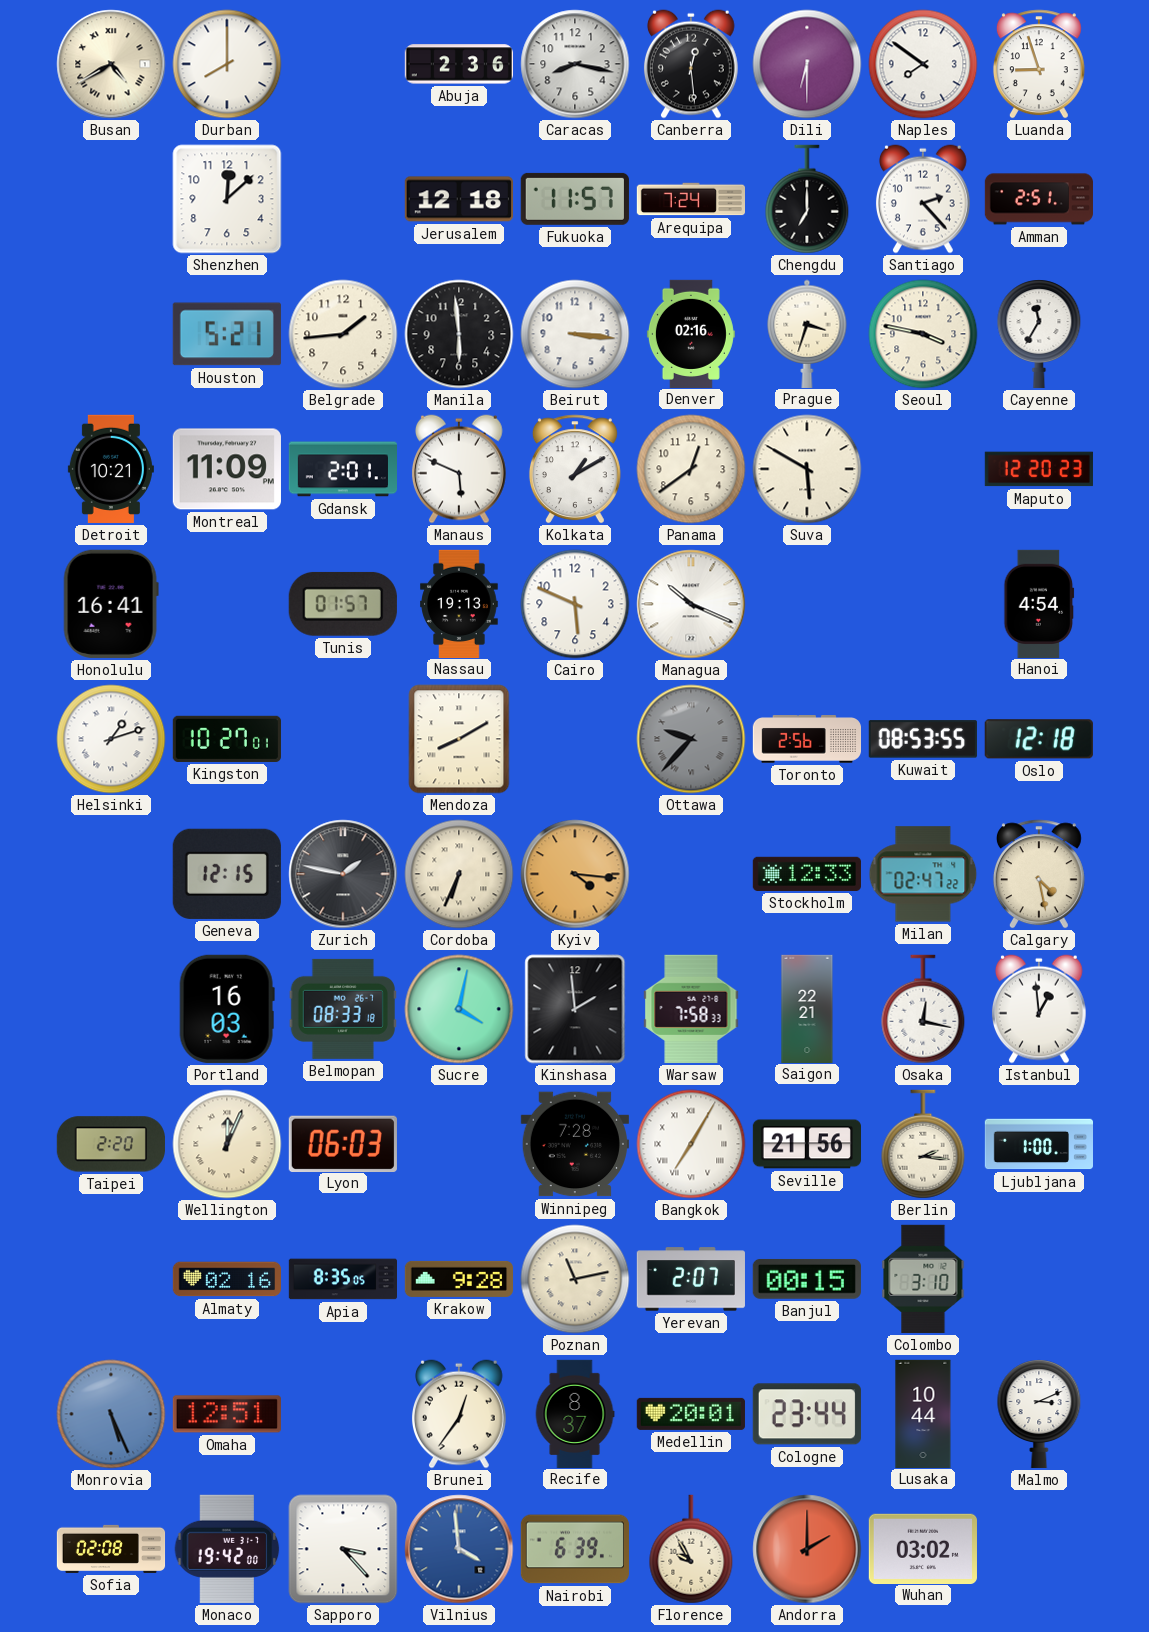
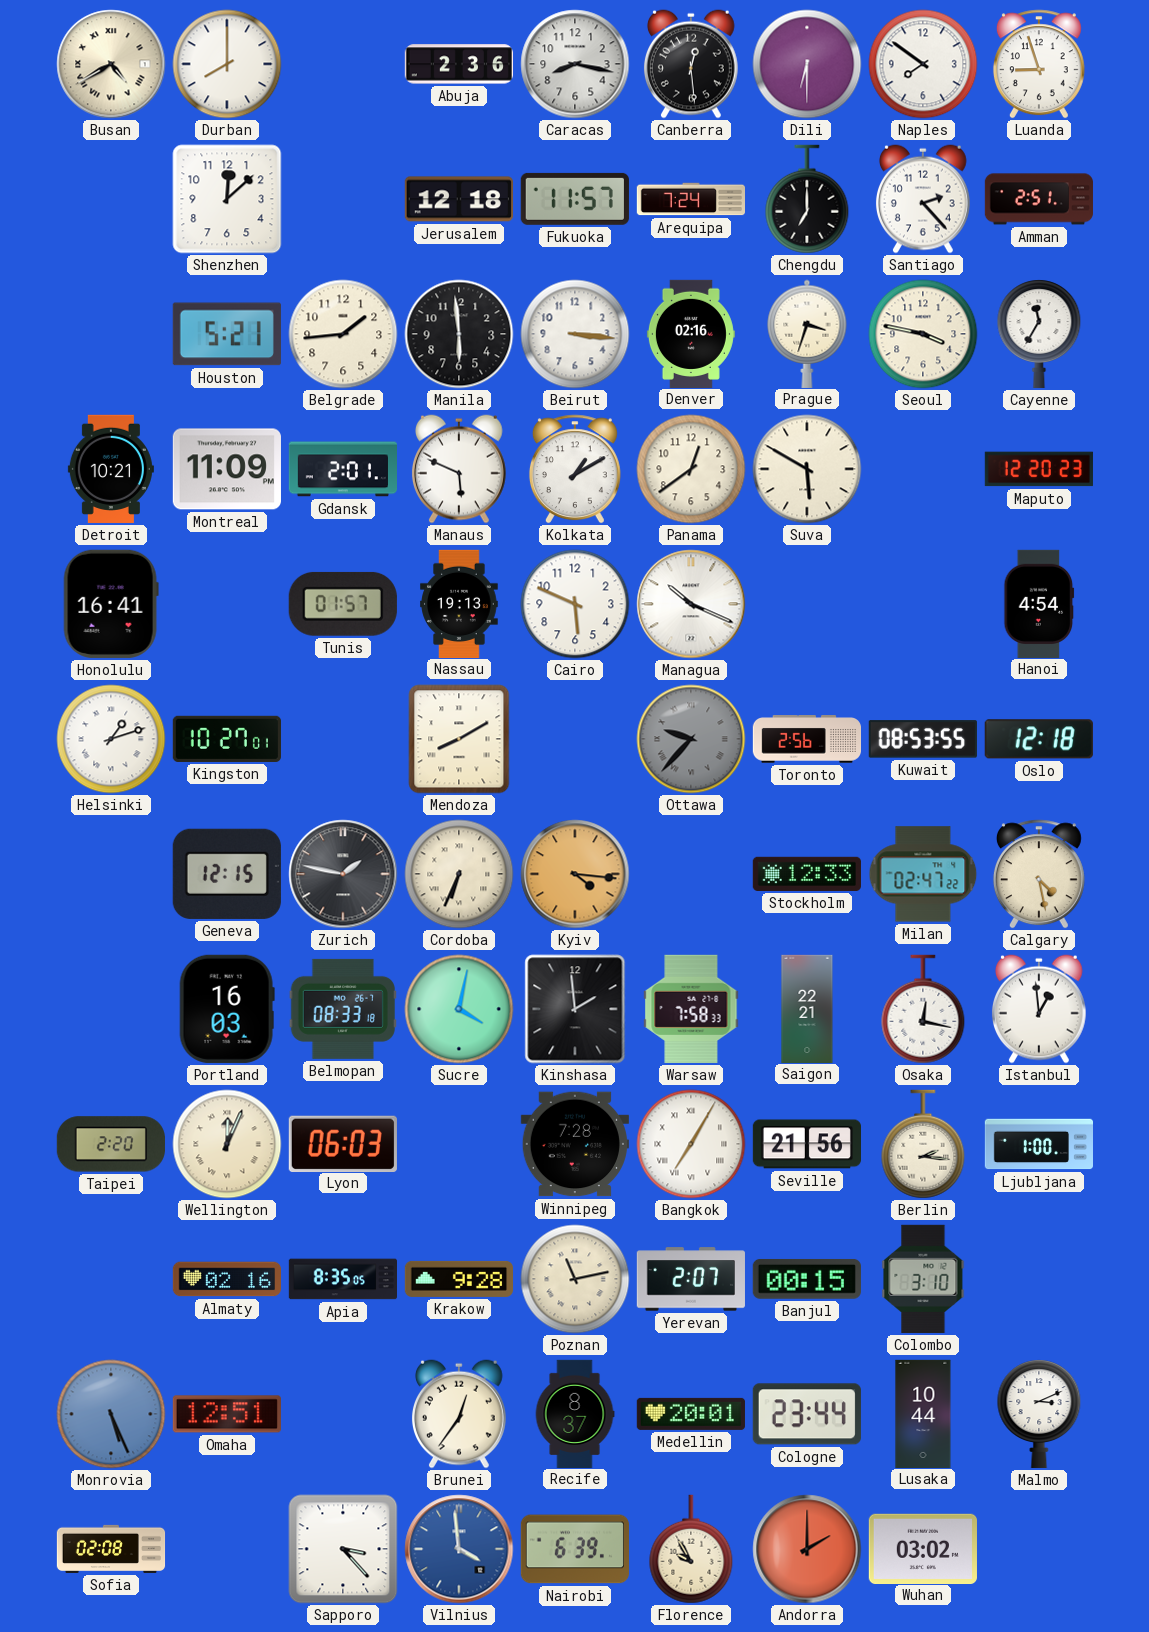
Monaco: 19:42 -> none
